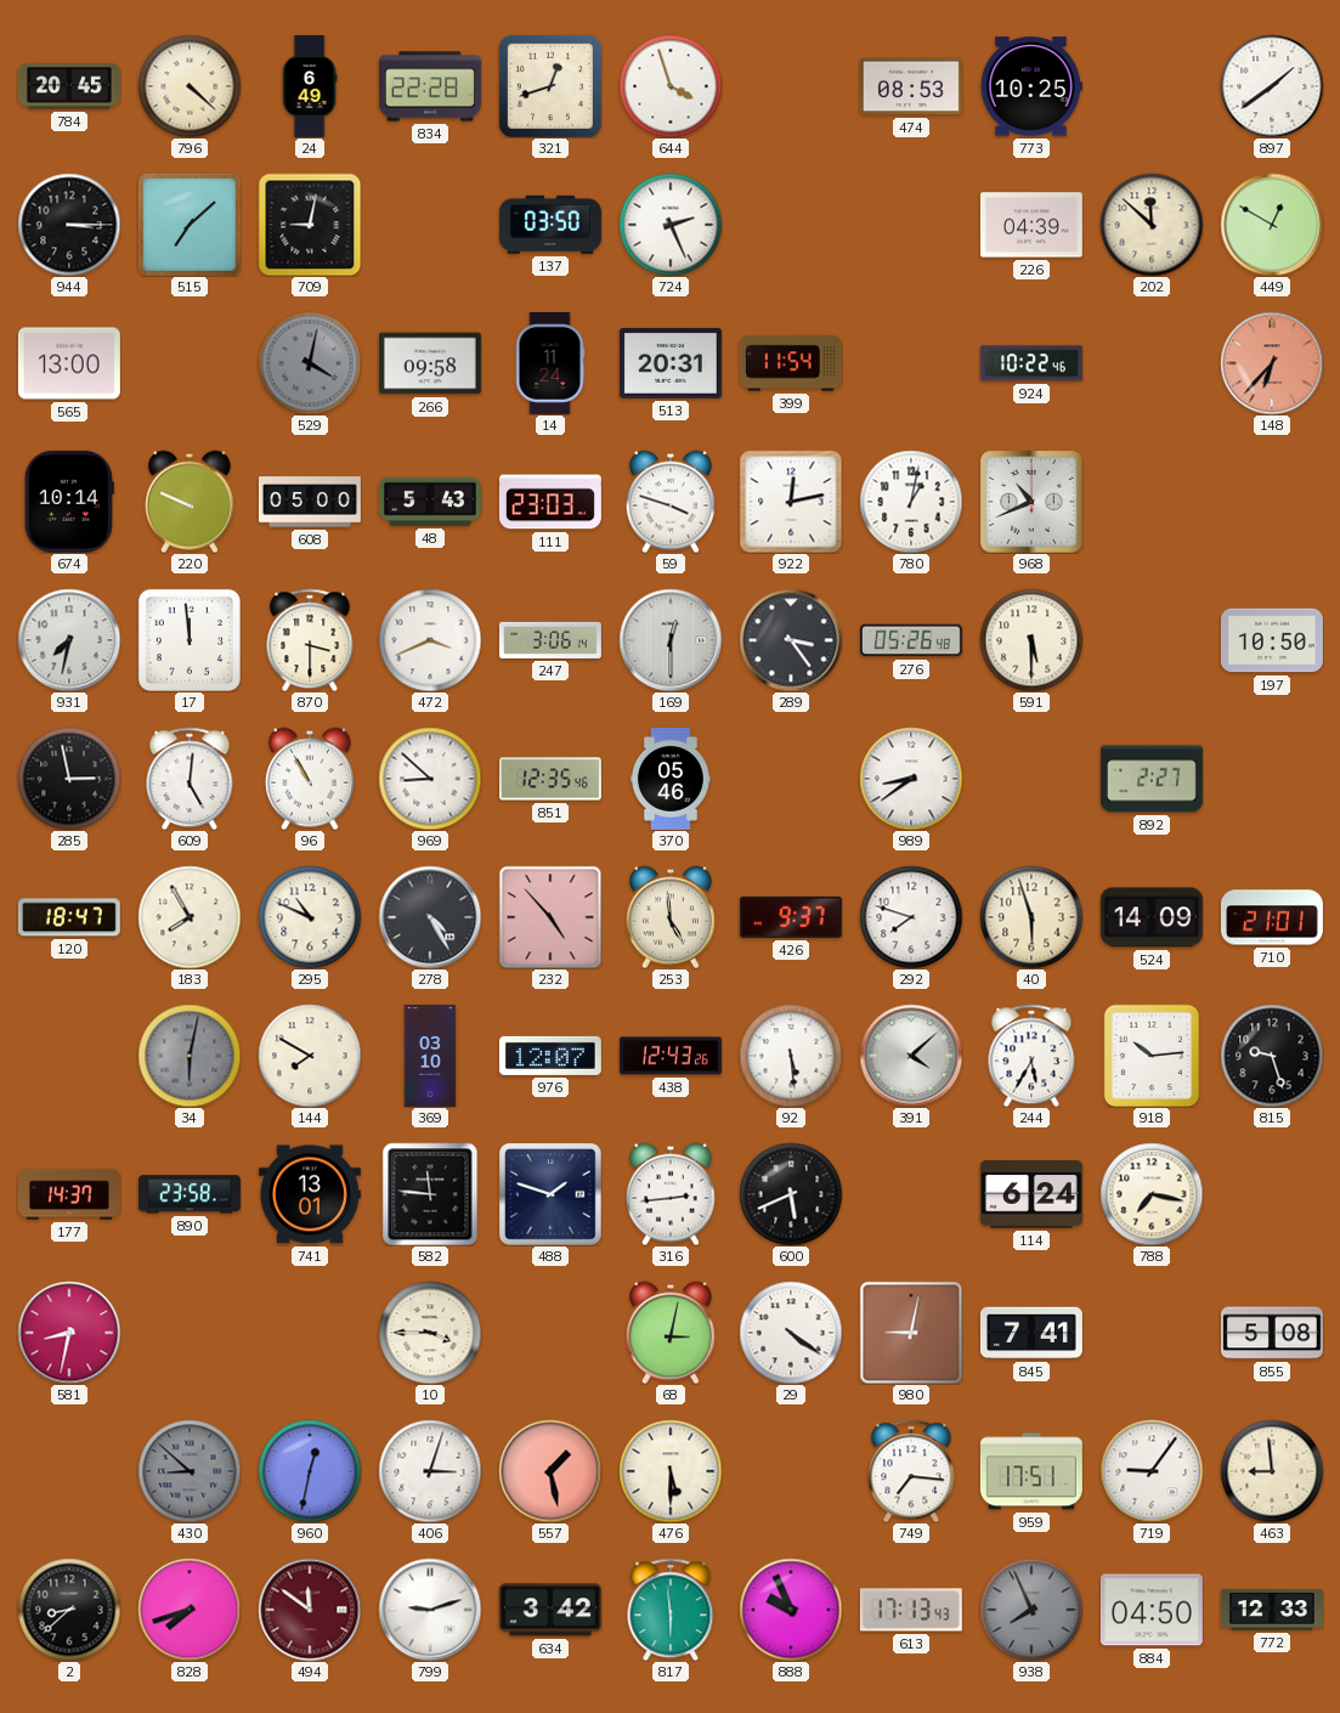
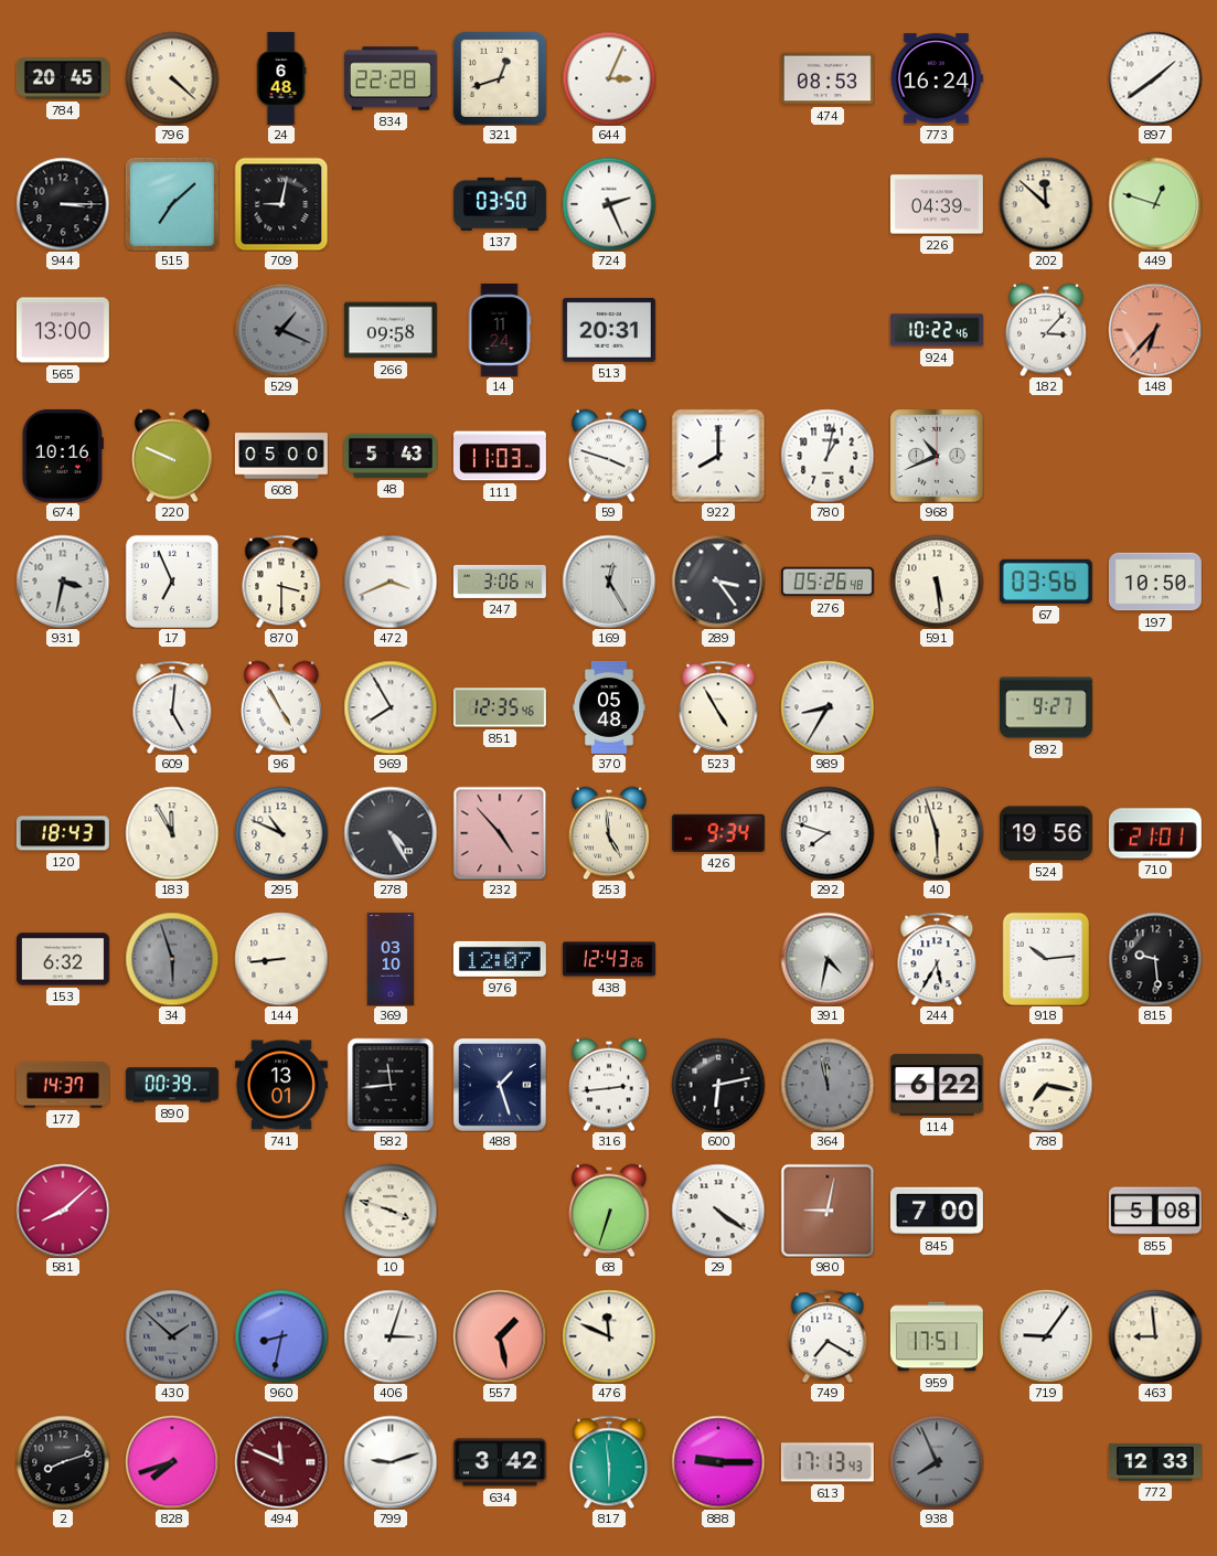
24: 6:49 -> 6:48
644: 3:57 -> 3:04
773: 10:25 -> 16:24
449: 12:50 -> 12:48
529: 4:02 -> 1:19
399: 11:54 -> none
182: none -> 3:07
674: 10:14 -> 10:16
111: 23:03 -> 11:03
922: 12:13 -> 8:00
931: 7:32 -> 3:32
17: 11:59 -> 6:56
169: 12:30 -> 12:25
591: 5:30 -> 5:29
67: none -> 03:56
285: 2:58 -> none
96: 10:55 -> 4:55
969: 8:52 -> 7:55
370: 05:46 -> 05:48
523: none -> 4:55
989: 8:39 -> 8:35
892: 2:27 -> 9:27
120: 18:47 -> 18:43
183: 7:55 -> 11:55
426: 9:37 -> 9:34
524: 14:09 -> 19:56
153: none -> 6:32
34: 6:02 -> 5:57
144: 7:50 -> 8:44
92: 5:29 -> none
391: 4:08 -> 4:32
815: 9:27 -> 9:29
890: 23:58 -> 00:39
582: 11:46 -> 11:44
488: 1:48 -> 1:27
600: 5:41 -> 6:13
364: none -> 11:58
114: 6:24 -> 6:22
581: 8:32 -> 8:08
10: 3:45 -> 3:48
68: 3:02 -> 6:33
845: 7:41 -> 7:00
430: 8:52 -> 1:52
960: 12:32 -> 8:32
476: 5:30 -> 11:49
749: 7:16 -> 7:20
2: 8:38 -> 8:12
494: 11:51 -> 11:49
888: 9:56 -> 9:15
884: 04:50 -> none
